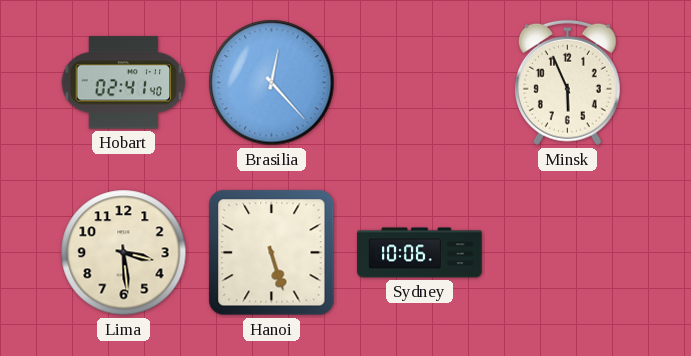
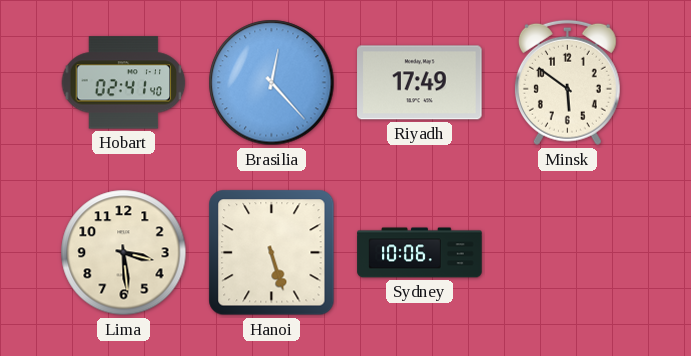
Riyadh: none -> 17:49
Minsk: 5:56 -> 5:51
